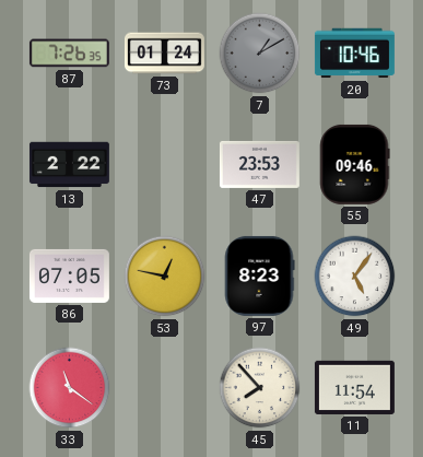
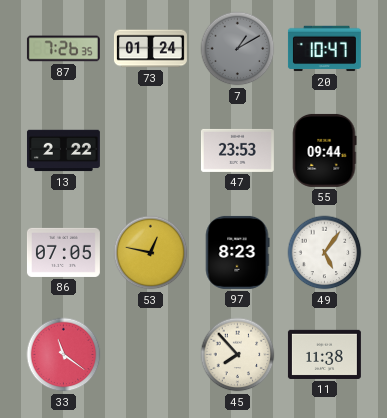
20: 10:46 -> 10:47
55: 09:46 -> 09:44
11: 11:54 -> 11:38
